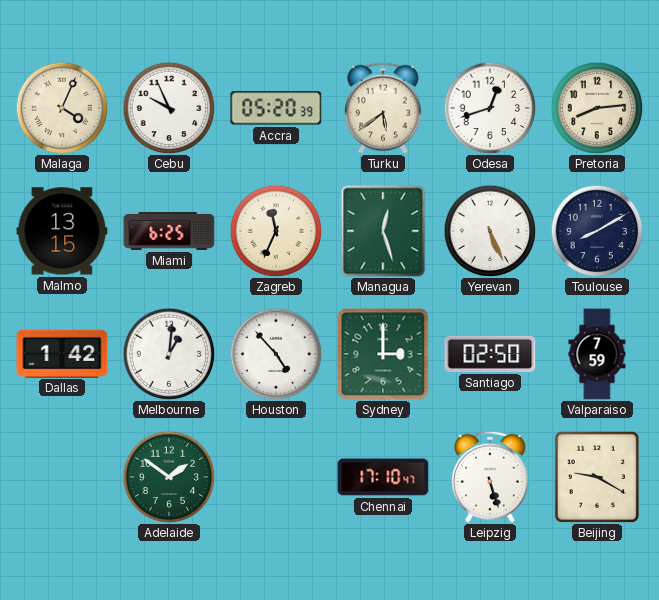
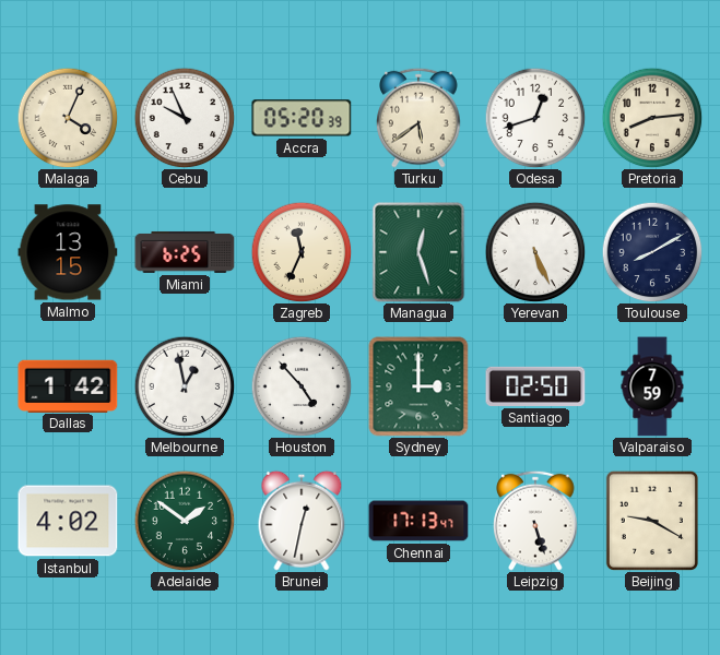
Melbourne: 1:01 -> 12:58
Istanbul: none -> 4:02
Brunei: none -> 12:32
Chennai: 17:10 -> 17:13
